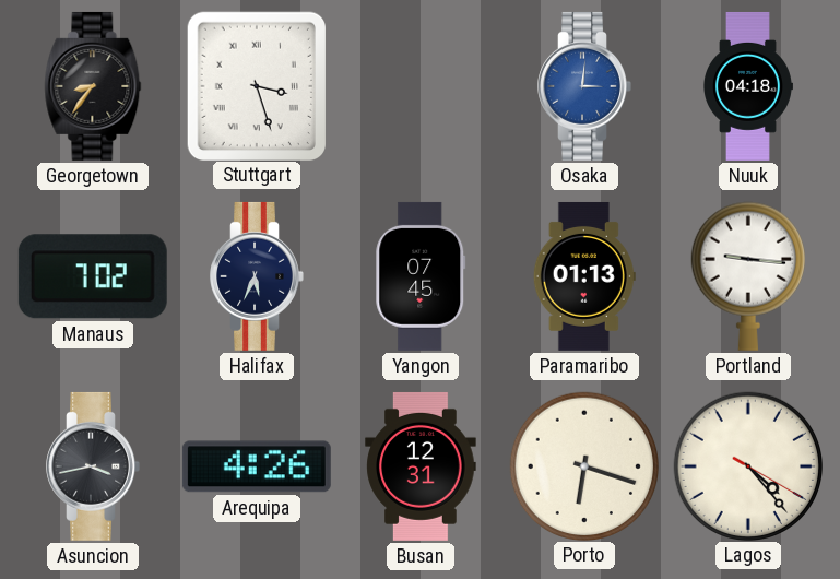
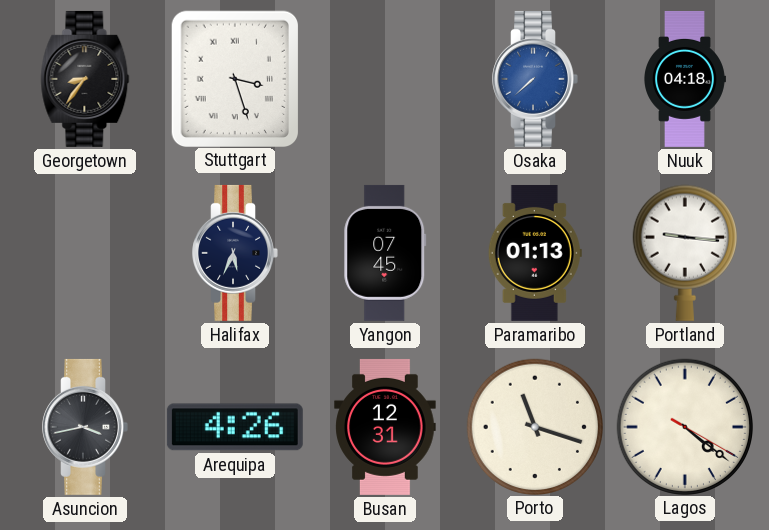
Osaka: 3:01 -> 7:38
Manaus: 7:02 -> none
Porto: 6:18 -> 11:18
Lagos: 4:23 -> 4:21
